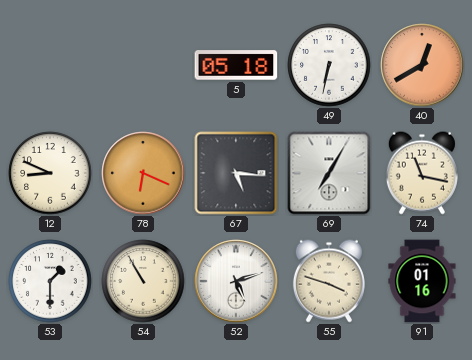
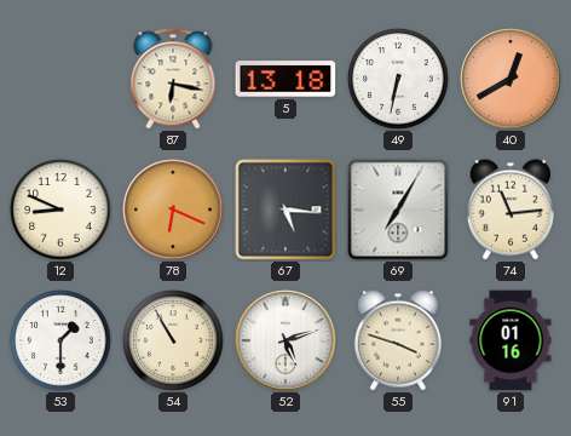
87: none -> 6:17
5: 05:18 -> 13:18
74: 11:17 -> 11:14
